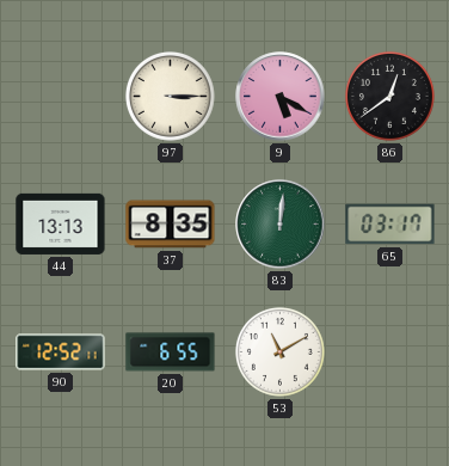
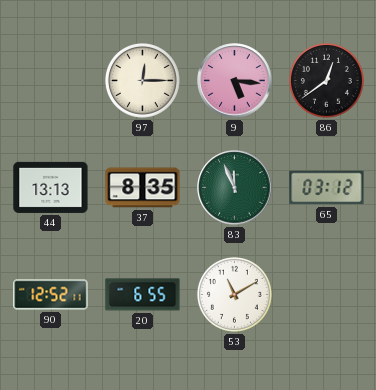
97: 3:15 -> 12:15
9: 5:20 -> 5:16
83: 12:01 -> 11:56
65: 03:17 -> 03:12
